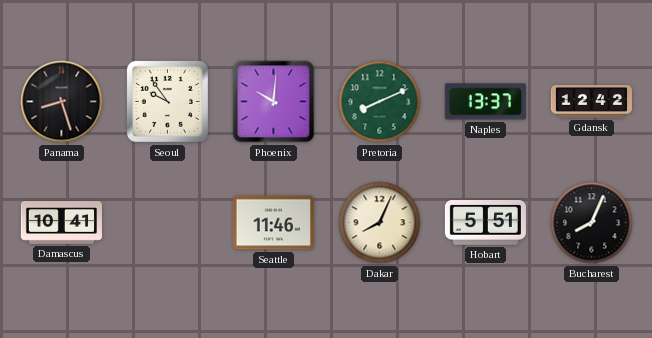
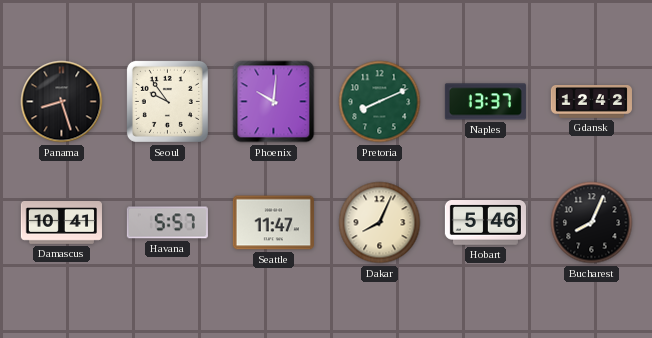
Havana: none -> 5:57
Seattle: 11:46 -> 11:47
Hobart: 5:51 -> 5:46
